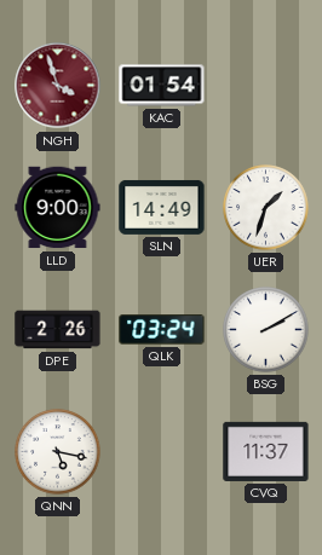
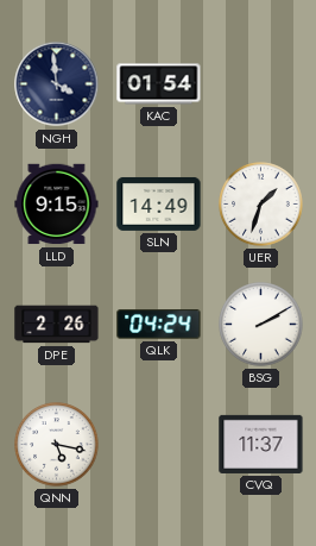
NGH: 3:57 -> 3:59
NGH dial: burgundy -> navy
LLD: 9:00 -> 9:15
QLK: 03:24 -> 04:24
